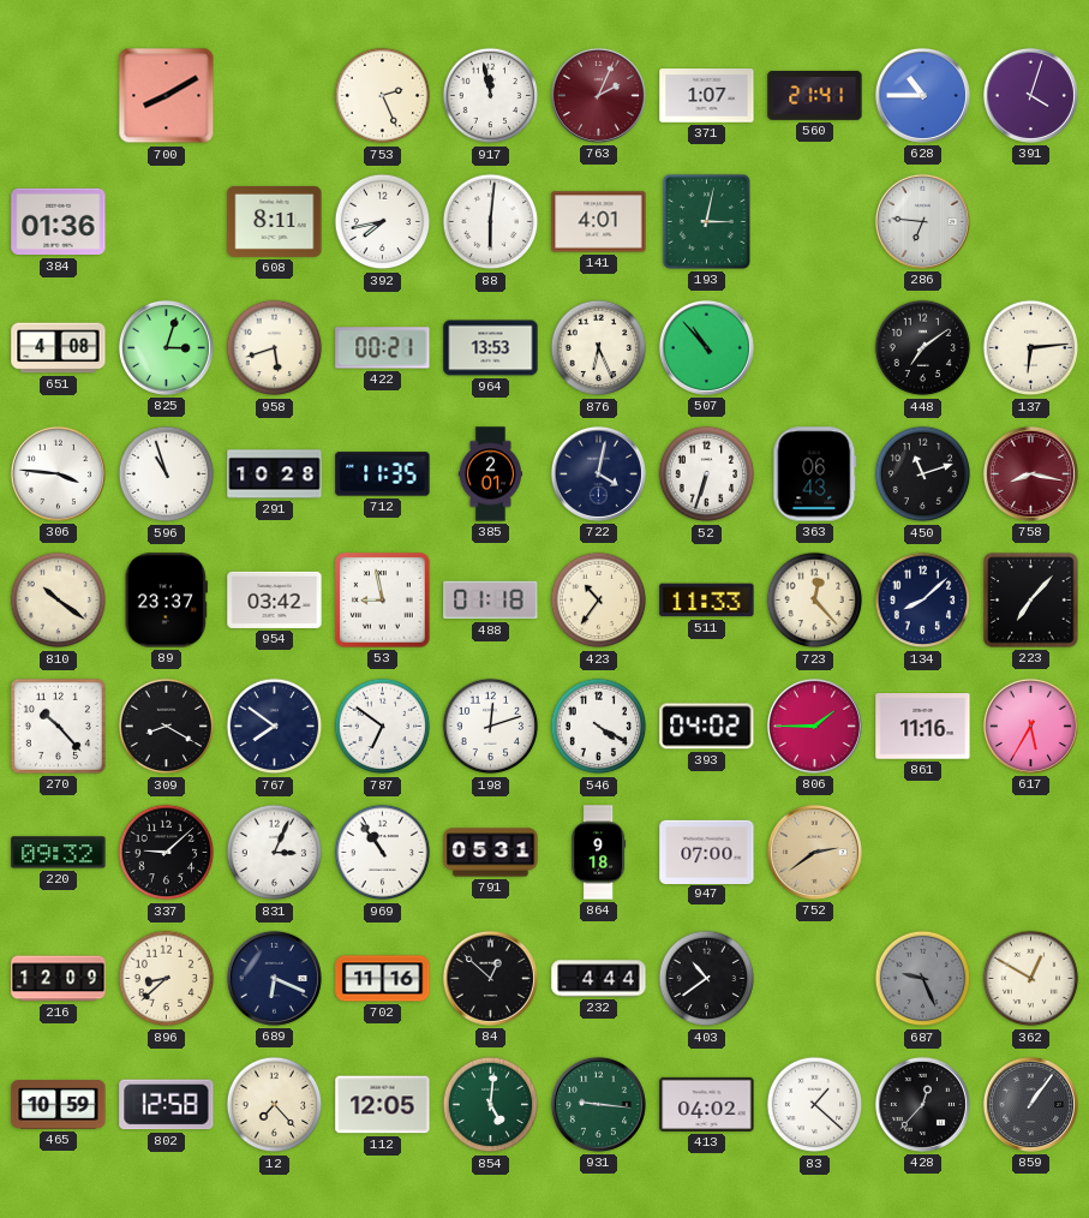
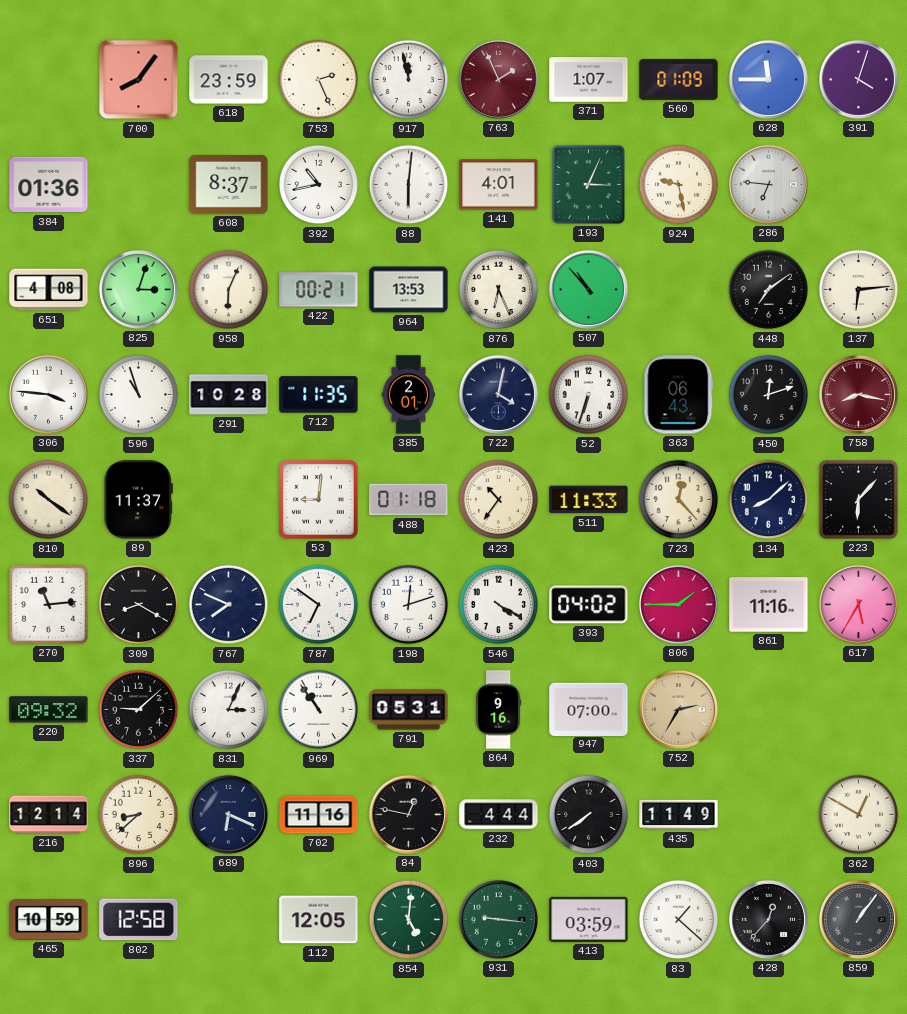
700: 8:10 -> 8:06
618: none -> 23:59
763: 2:04 -> 1:56
560: 21:41 -> 01:09
628: 10:45 -> 11:45
608: 8:11 -> 8:37
392: 7:43 -> 10:43
193: 3:02 -> 3:04
924: none -> 9:28
958: 5:42 -> 6:04
450: 11:12 -> 12:12
89: 23:37 -> 11:37
954: 03:42 -> none
53: 8:58 -> 9:01
223: 7:07 -> 6:07
270: 10:23 -> 11:14
767: 7:51 -> 7:49
864: 9:18 -> 9:16
752: 2:39 -> 2:35
216: 12:09 -> 12:14
84: 12:52 -> 12:47
403: 10:39 -> 7:39
435: none -> 11:49
687: 9:26 -> none
12: 7:23 -> none
413: 04:02 -> 03:59
